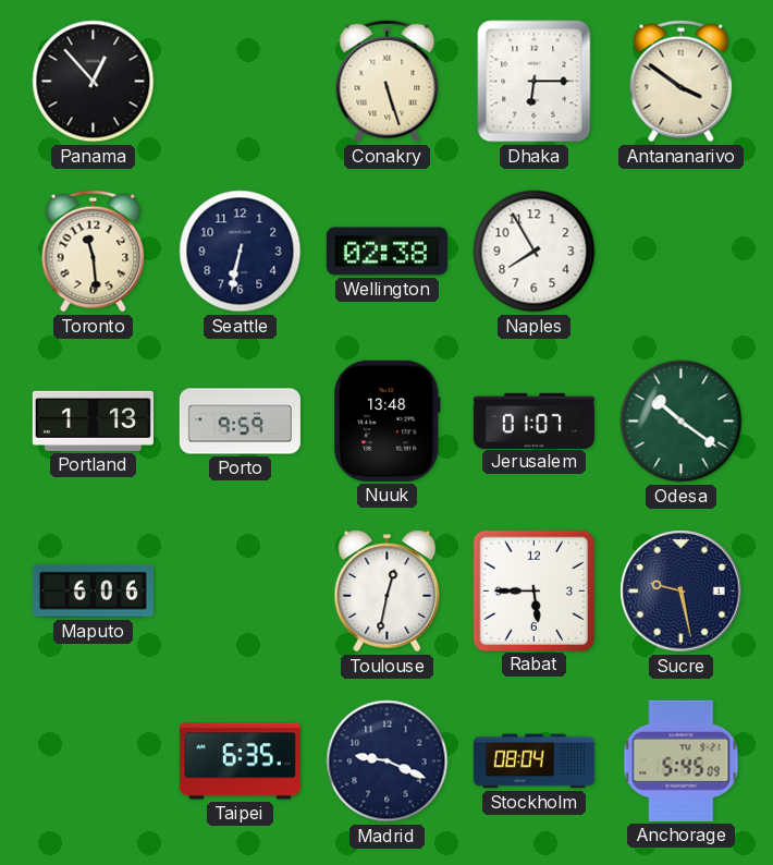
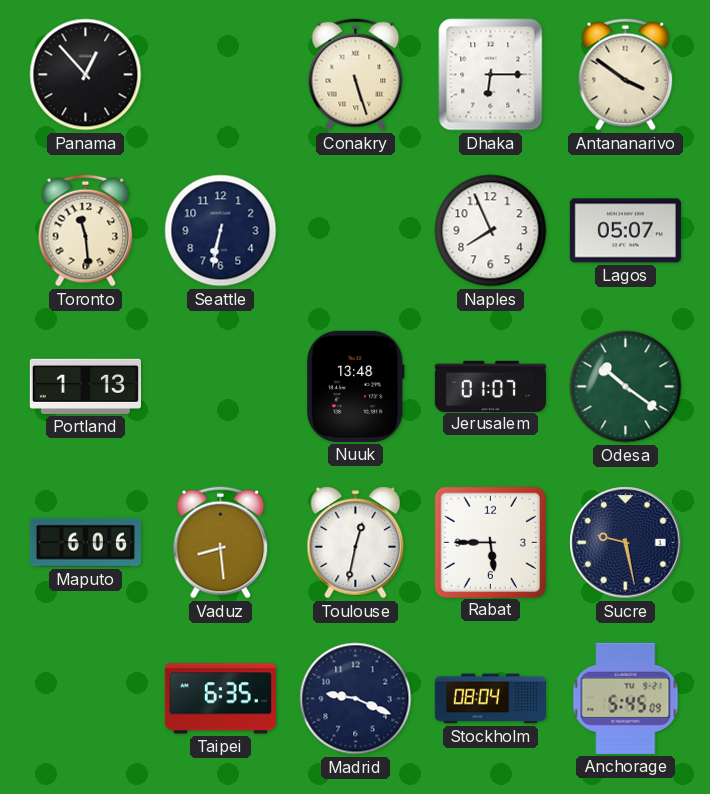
Wellington: 02:38 -> none
Naples: 7:55 -> 7:56
Lagos: none -> 05:07
Porto: 9:59 -> none
Vaduz: none -> 8:29
